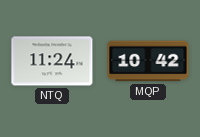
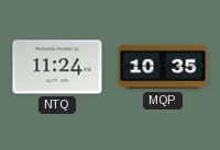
MQP: 10:42 -> 10:35
